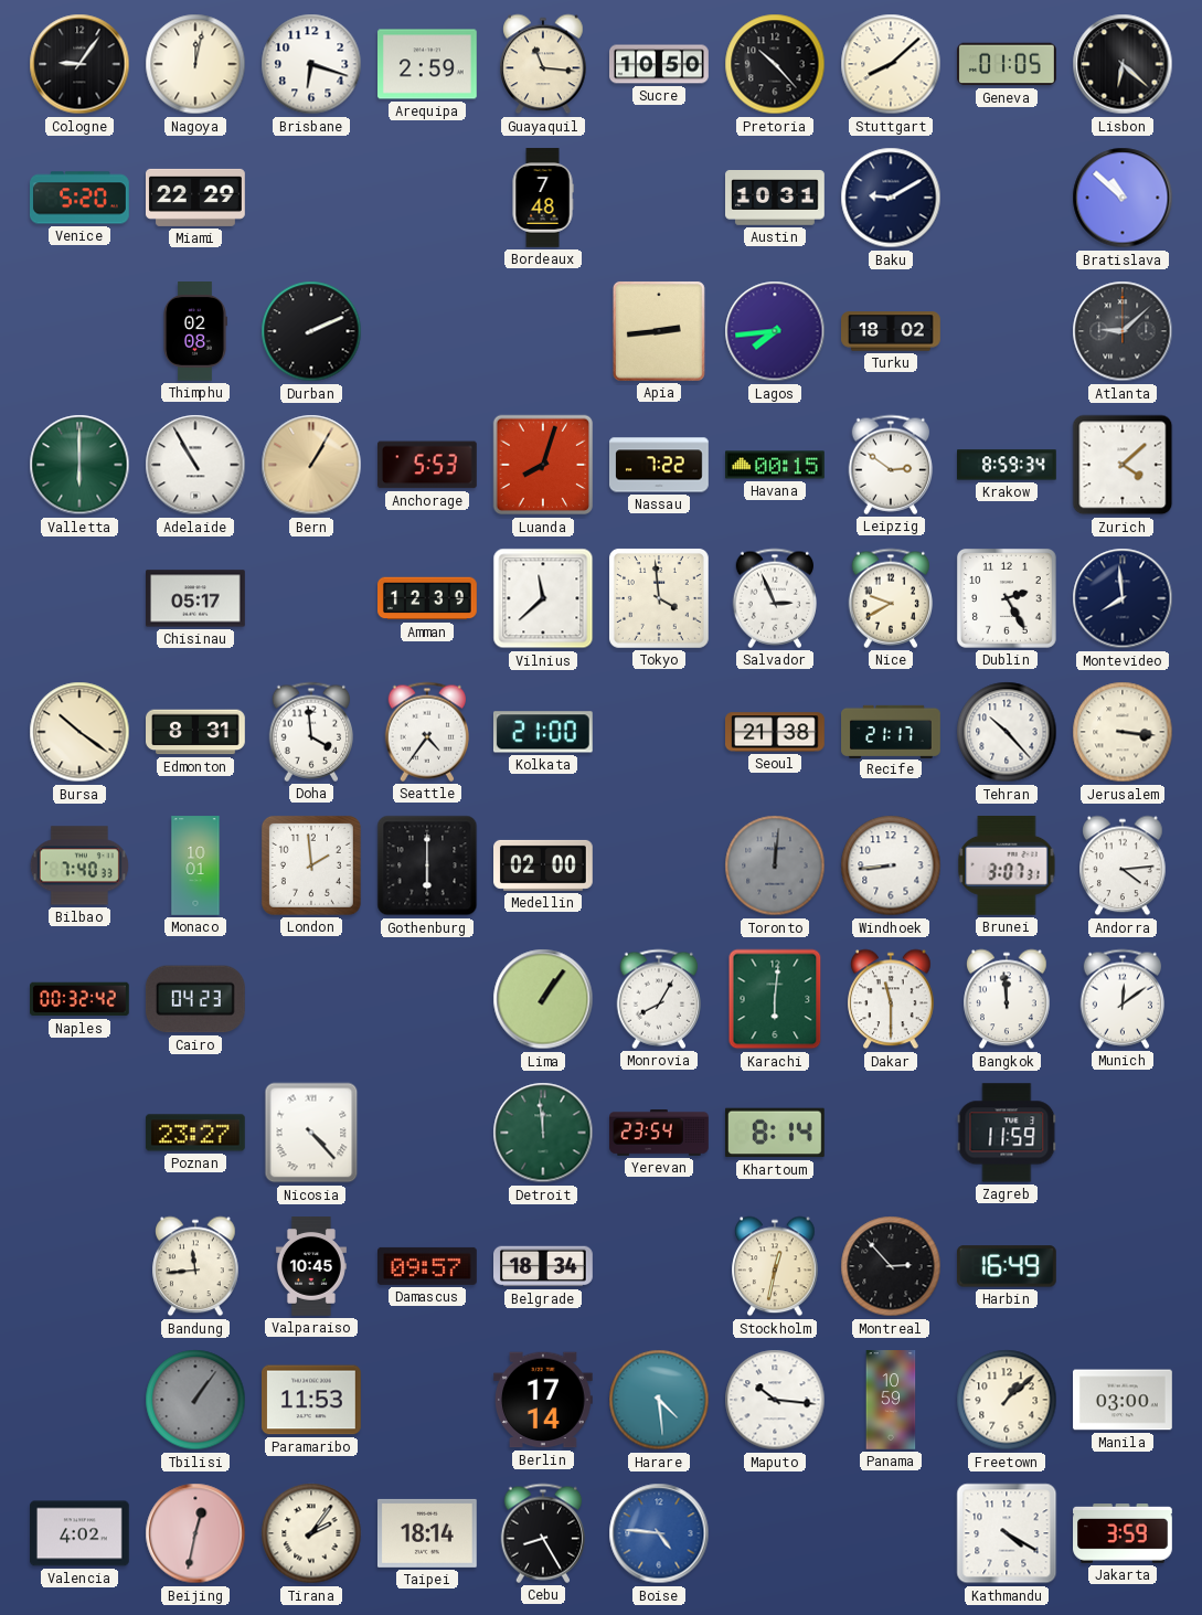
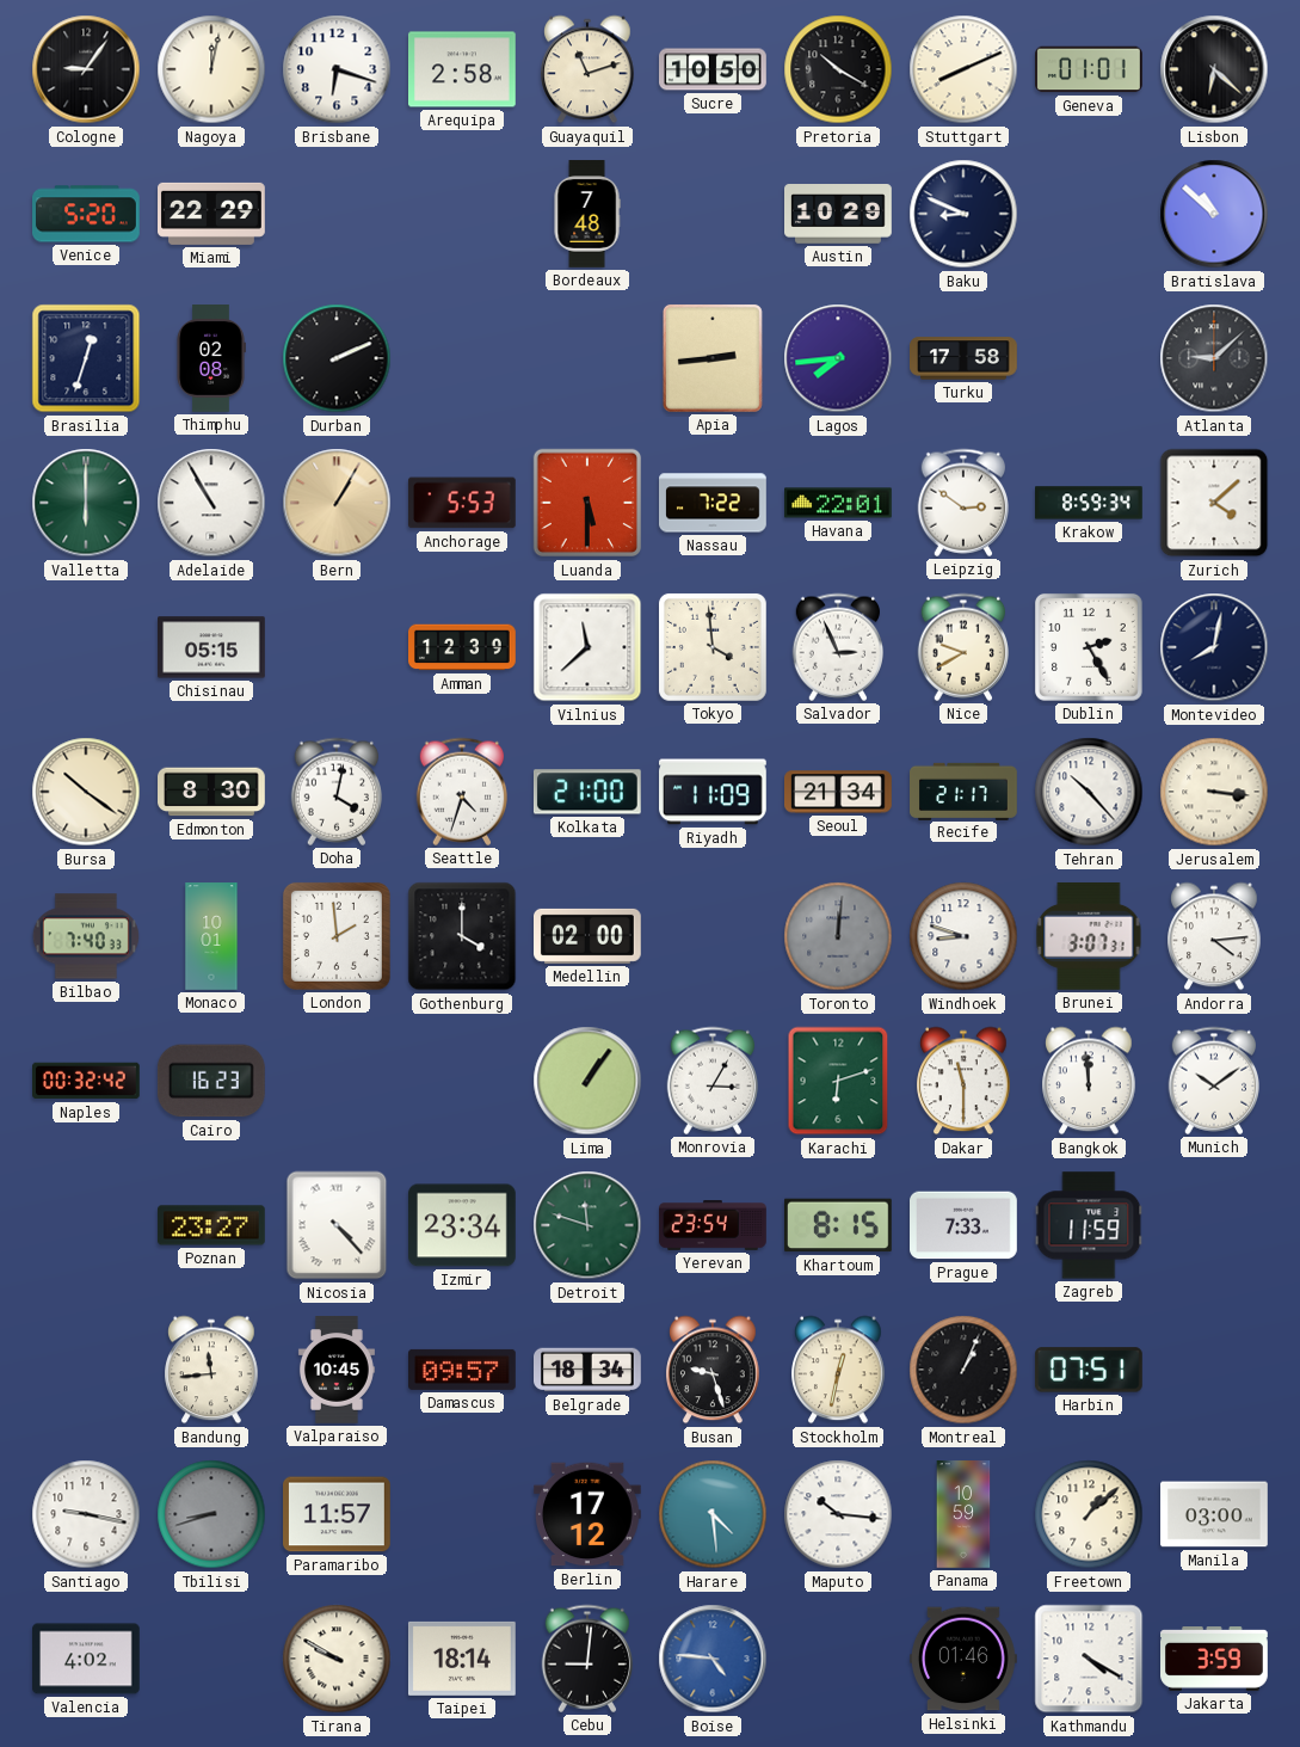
Arequipa: 2:59 -> 2:58
Guayaquil: 11:16 -> 11:12
Pretoria: 10:23 -> 10:20
Stuttgart: 8:08 -> 8:11
Geneva: 01:05 -> 01:01
Austin: 10:31 -> 10:29
Baku: 9:10 -> 8:49
Brasilia: none -> 12:33
Turku: 18:02 -> 17:58
Luanda: 8:03 -> 5:30
Havana: 00:15 -> 22:01
Chisinau: 05:17 -> 05:15
Montevideo: 7:59 -> 8:02
Edmonton: 8:31 -> 8:30
Doha: 3:59 -> 4:02
Seattle: 4:36 -> 4:33
Riyadh: none -> 11:09
Seoul: 21:38 -> 21:34
Gothenburg: 6:00 -> 4:00
Windhoek: 8:44 -> 8:48
Cairo: 04:23 -> 16:23
Monrovia: 8:05 -> 3:05
Karachi: 6:01 -> 6:12
Munich: 12:09 -> 10:09
Izmir: none -> 23:34
Detroit: 11:59 -> 11:48
Khartoum: 8:14 -> 8:15
Prague: none -> 7:33
Busan: none -> 9:27
Montreal: 2:53 -> 1:04
Harbin: 16:49 -> 07:51
Santiago: none -> 9:17
Tbilisi: 1:06 -> 8:42
Paramaribo: 11:53 -> 11:57
Berlin: 17:14 -> 17:12
Beijing: 12:32 -> none
Tirana: 2:06 -> 9:50
Cebu: 8:25 -> 9:01
Helsinki: none -> 01:46
